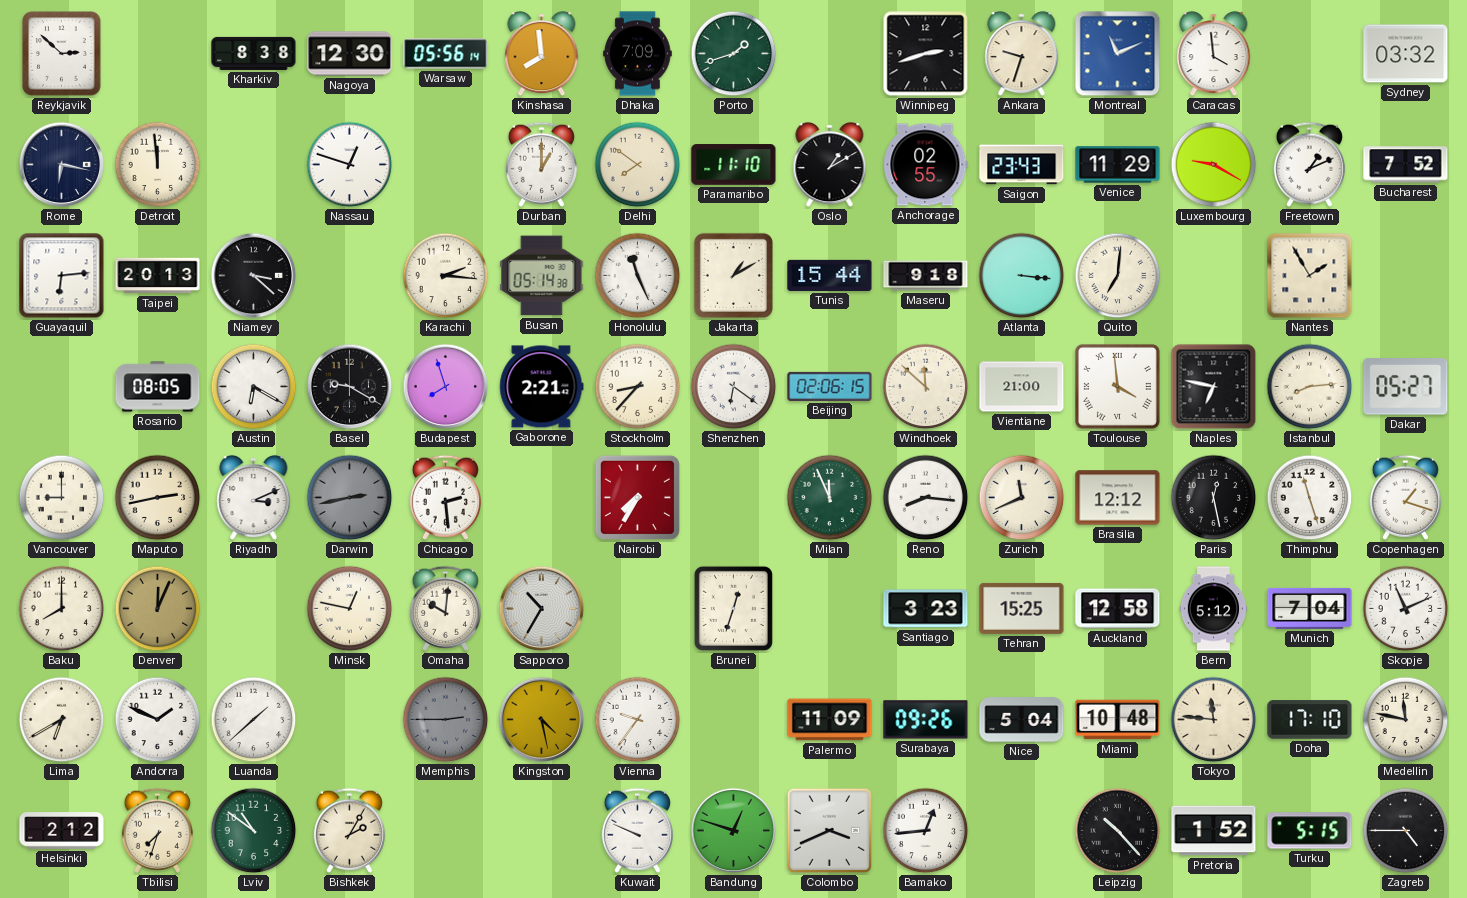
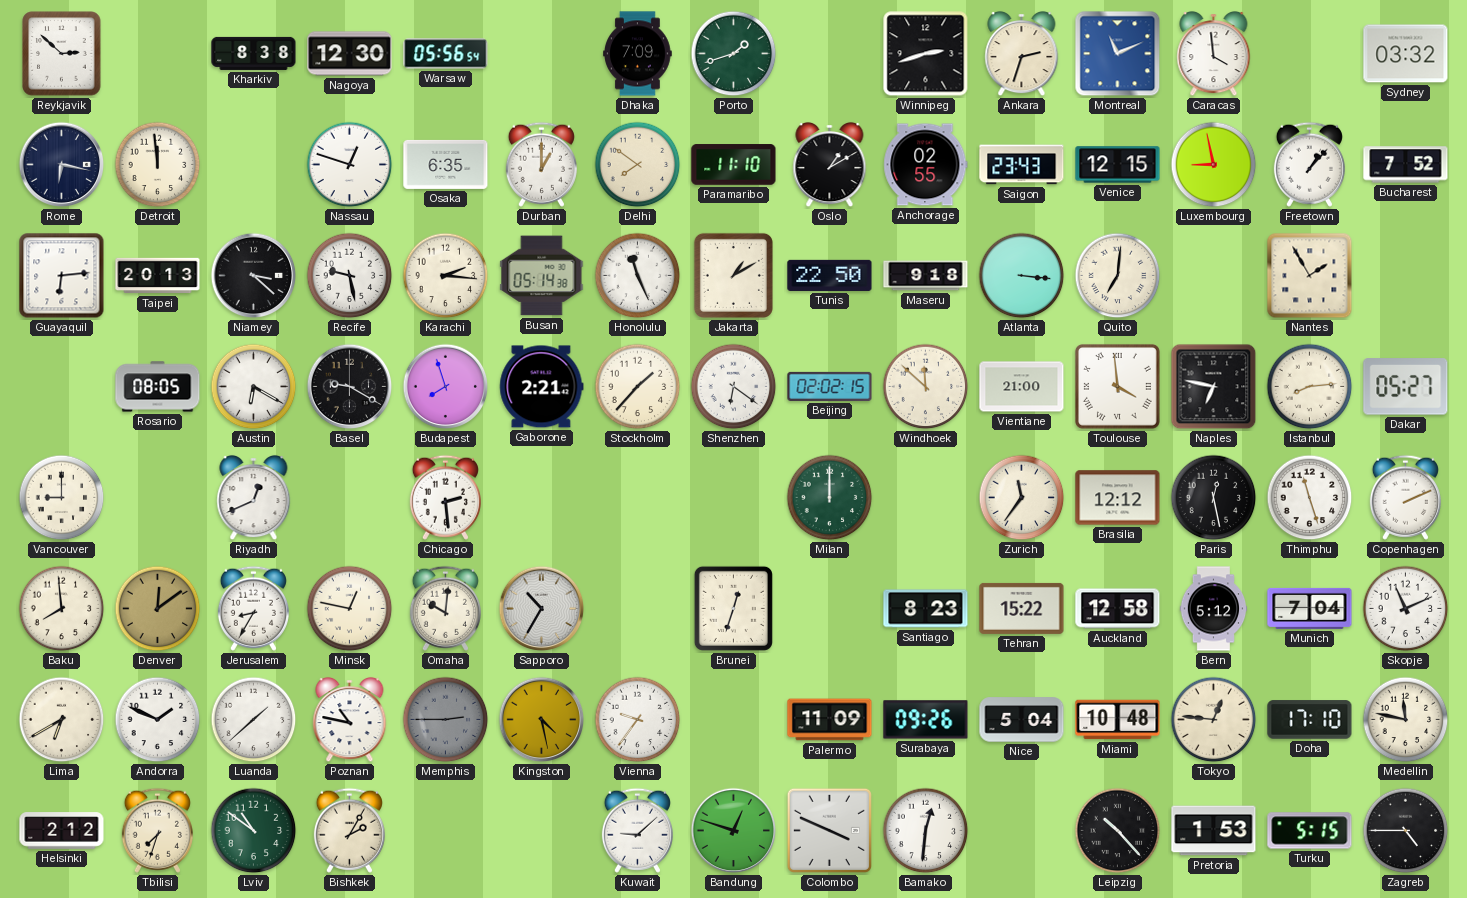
Warsaw: 05:56:14 -> 05:56:54
Kinshasa: 7:59 -> none
Ankara: 9:33 -> 2:33
Osaka: none -> 6:35
Venice: 11:29 -> 12:15
Luxembourg: 9:20 -> 8:58
Freetown: 1:11 -> 1:07
Recife: none -> 9:28
Tunis: 15:44 -> 22:50
Stockholm: 8:37 -> 1:37
Beijing: 02:06 -> 02:02
Maputo: 2:43 -> none
Riyadh: 3:11 -> 12:41
Darwin: 2:43 -> none
Nairobi: 7:35 -> none
Milan: 11:56 -> 12:00
Reno: 8:16 -> none
Zurich: 11:41 -> 11:36
Copenhagen: 1:18 -> 2:11
Baku: 8:00 -> 7:59
Denver: 12:04 -> 12:09
Jerusalem: none -> 8:35
Santiago: 3:23 -> 8:23
Tehran: 15:25 -> 15:22
Poznan: none -> 10:47
Tokyo: 11:46 -> 12:46
Kuwait: 9:49 -> 9:08
Colombo: 3:41 -> 3:49
Bamako: 12:44 -> 12:31
Pretoria: 1:52 -> 1:53
